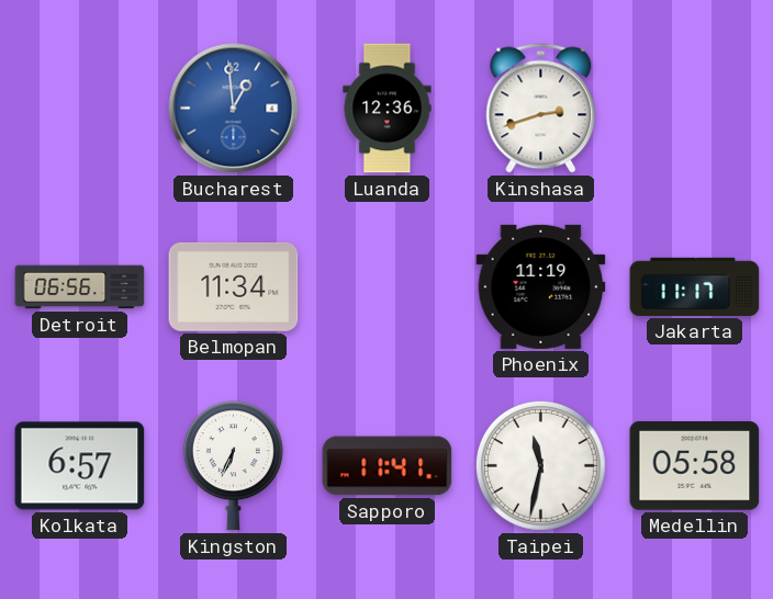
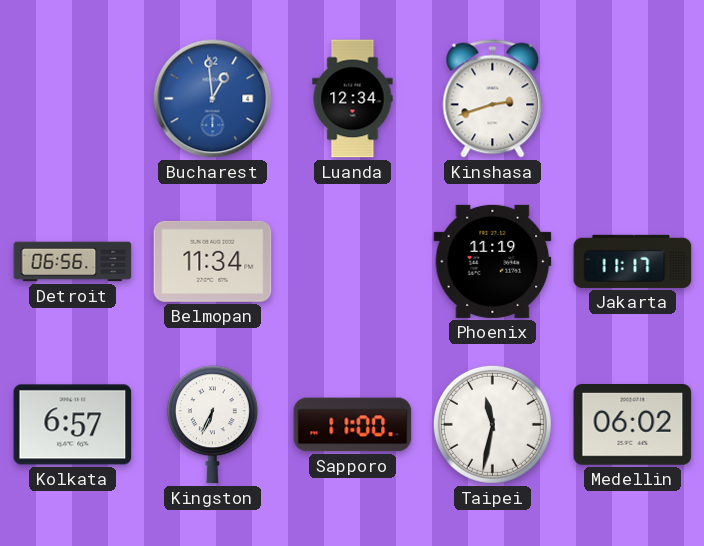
Luanda: 12:36 -> 12:34
Sapporo: 11:41 -> 11:00
Medellin: 05:58 -> 06:02
